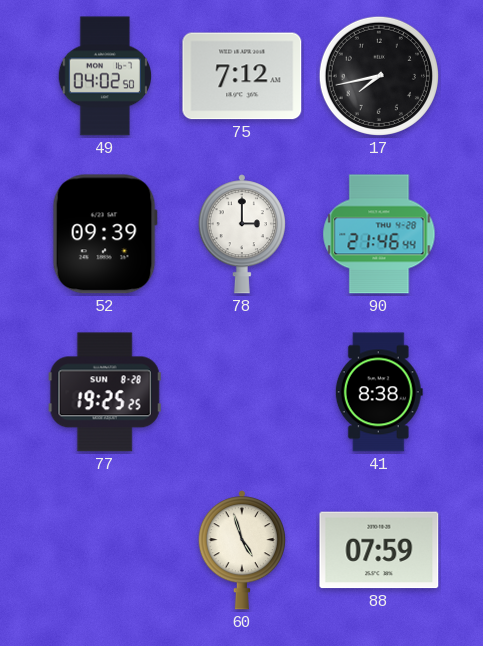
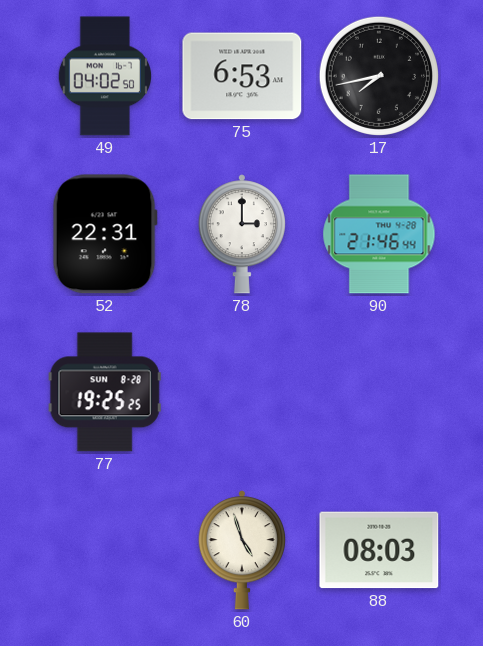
75: 7:12 -> 6:53
52: 09:39 -> 22:31
41: 8:38 -> none
88: 07:59 -> 08:03
